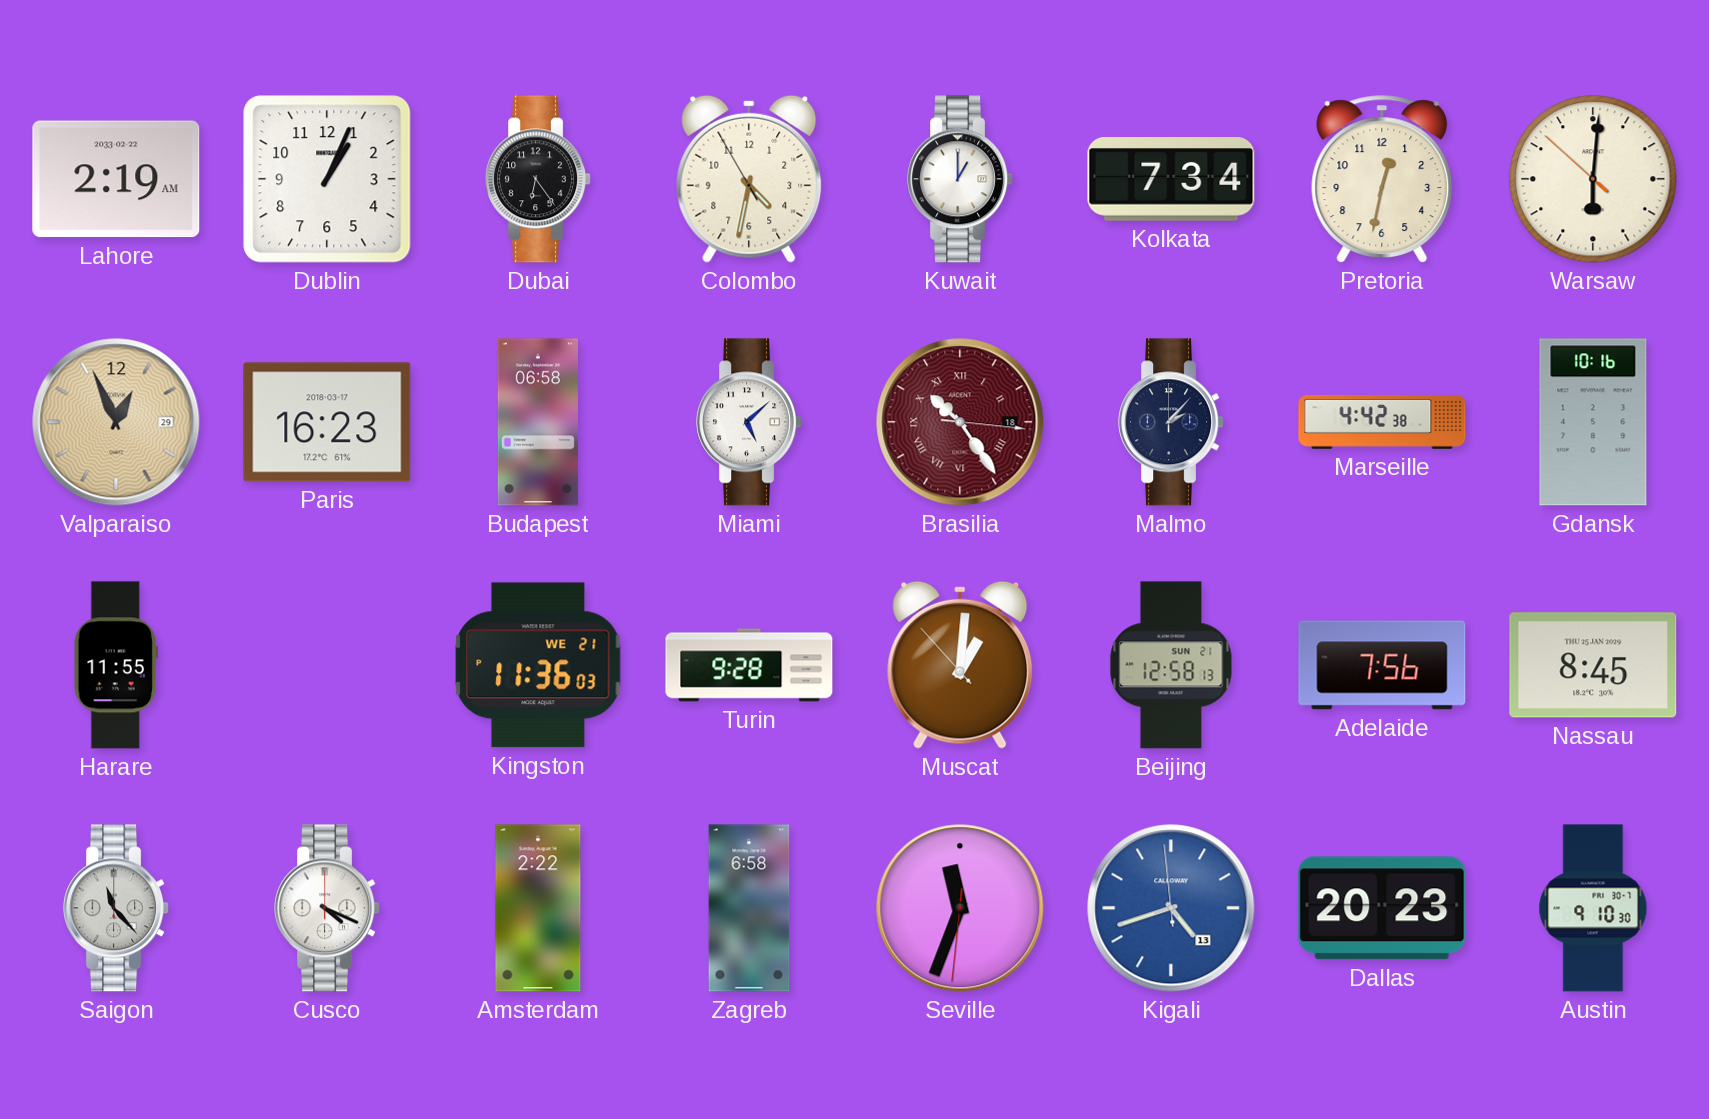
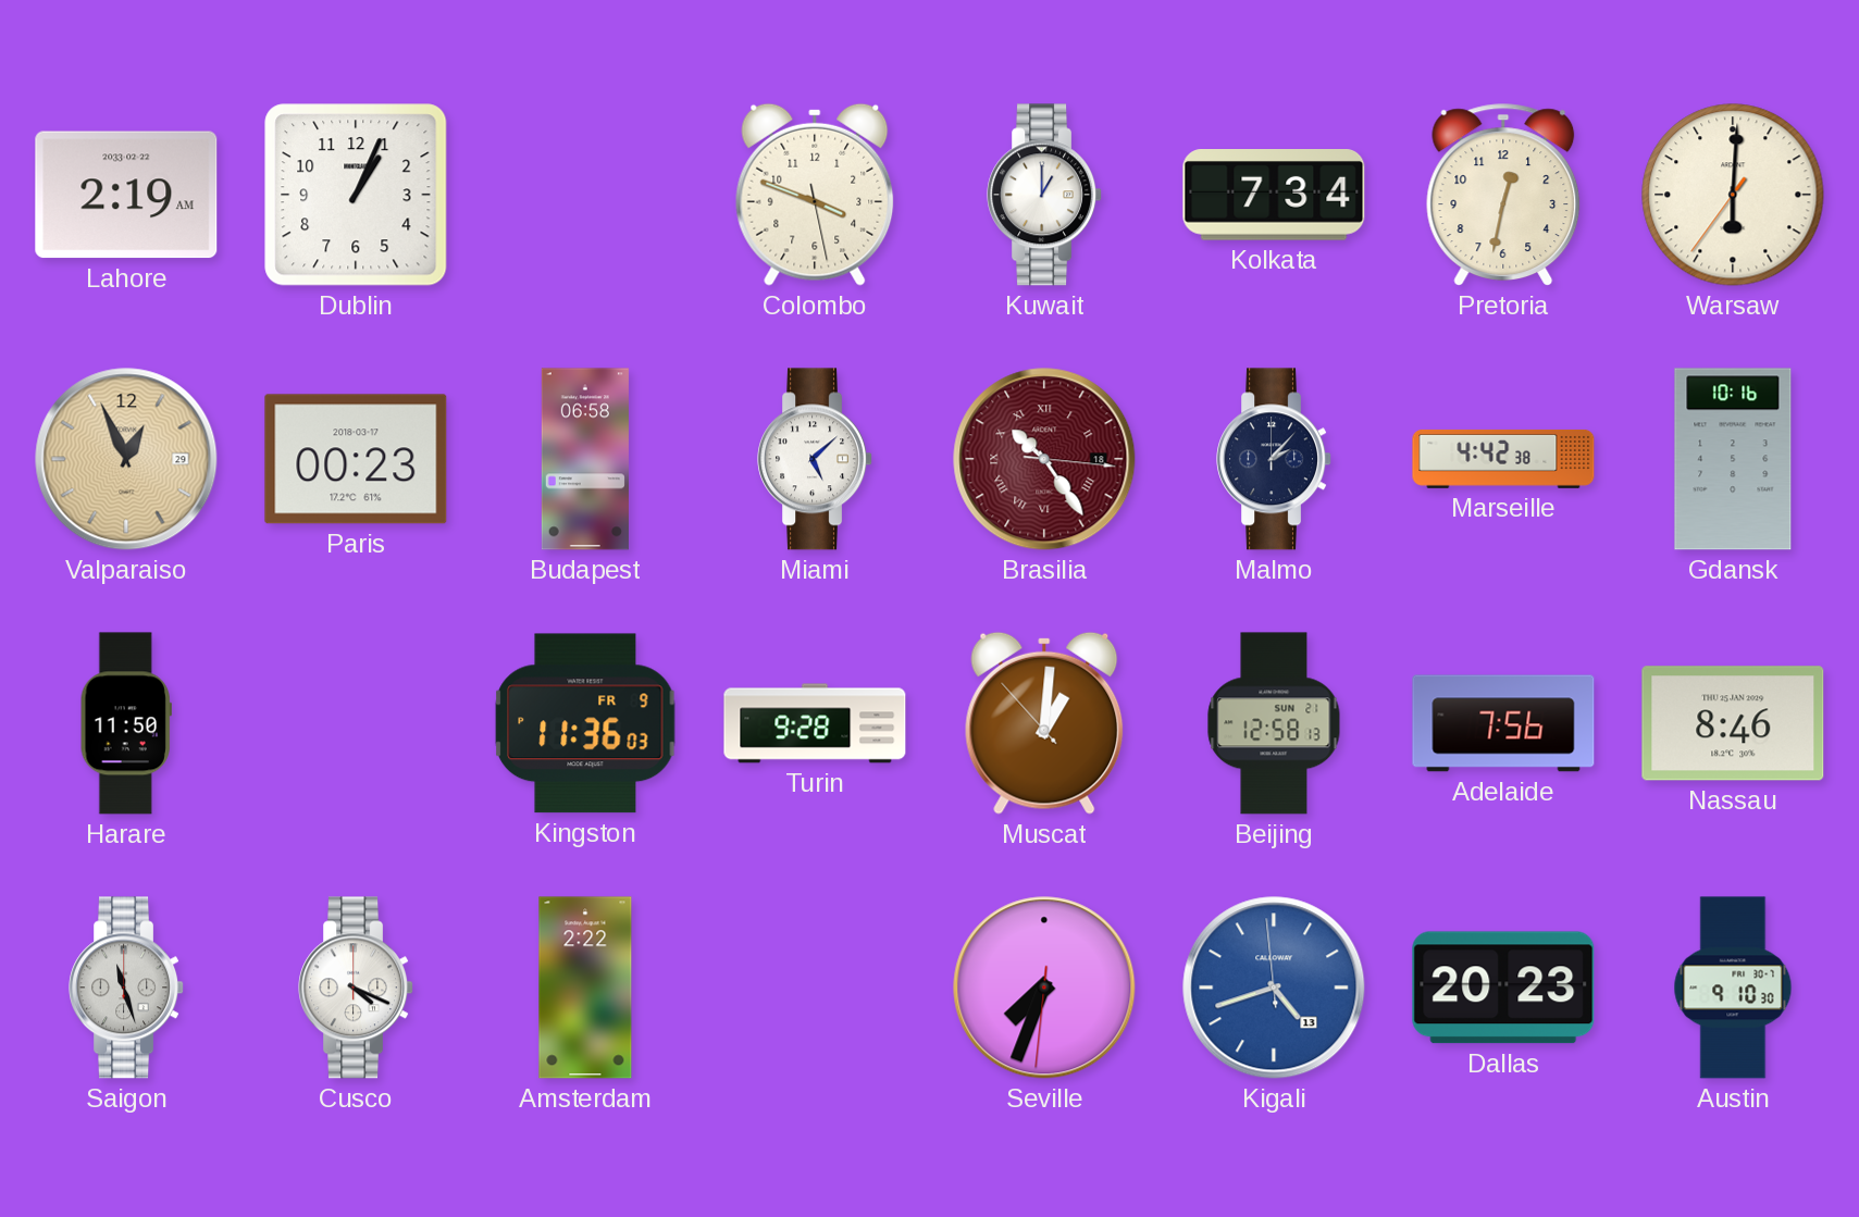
Dubai: 6:24 -> none
Colombo: 4:31 -> 3:48
Warsaw: 6:00:52 -> 6:00:36
Paris: 16:23 -> 00:23
Harare: 11:55 -> 11:50
Kingston date: WE 21 -> FR 9
Nassau: 8:45 -> 8:46
Saigon: 11:23 -> 11:27
Zagreb: 6:58 -> none
Seville: 11:33 -> 7:33
